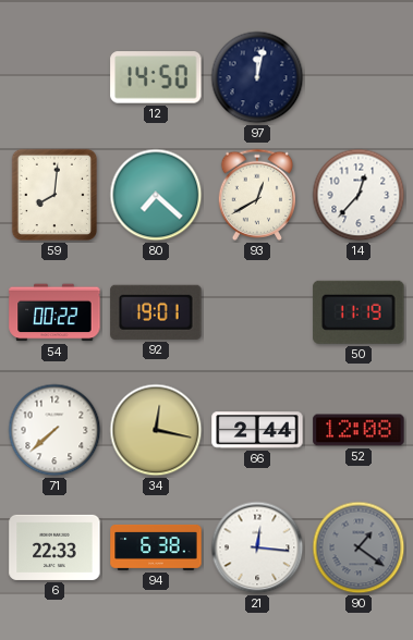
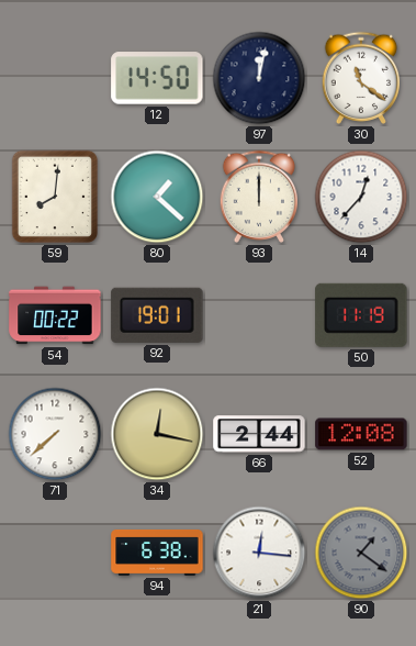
30: none -> 11:21
80: 7:22 -> 1:22
93: 12:40 -> 12:00
6: 22:33 -> none
